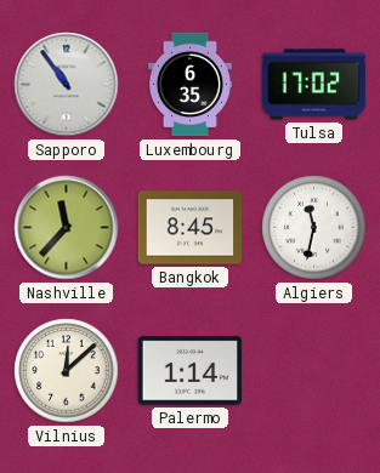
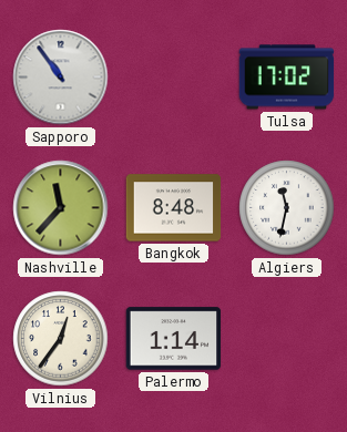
Luxembourg: 6:35 -> none
Bangkok: 8:45 -> 8:48
Vilnius: 12:08 -> 12:36
